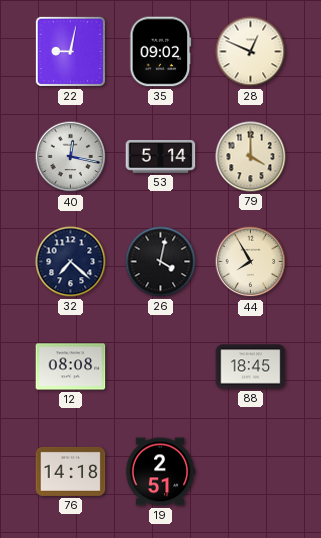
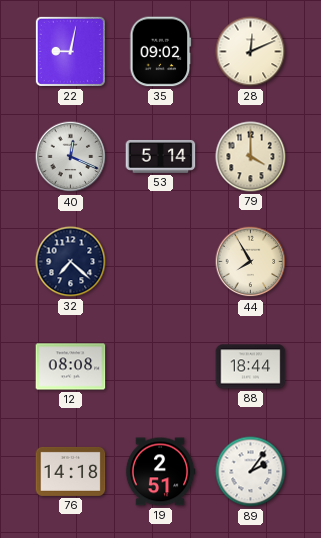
28: 12:49 -> 12:11
40: 12:17 -> 12:19
26: 4:02 -> none
88: 18:45 -> 18:44
89: none -> 2:06
